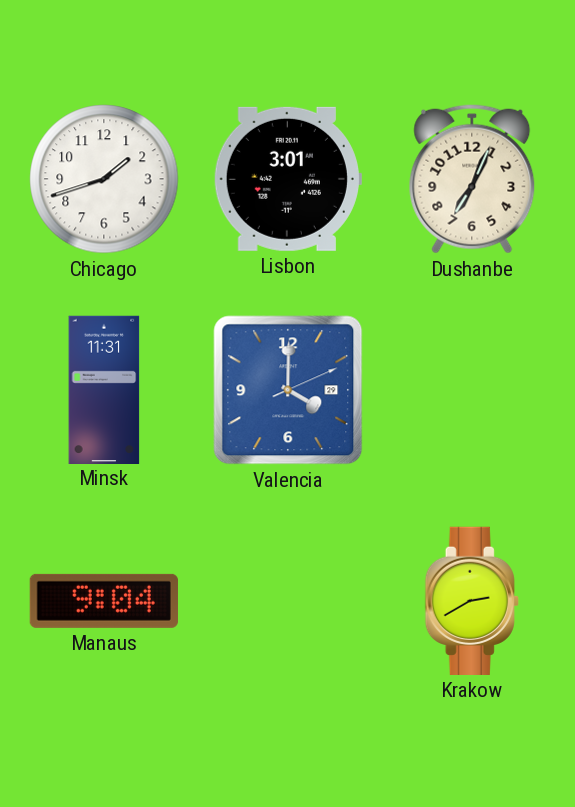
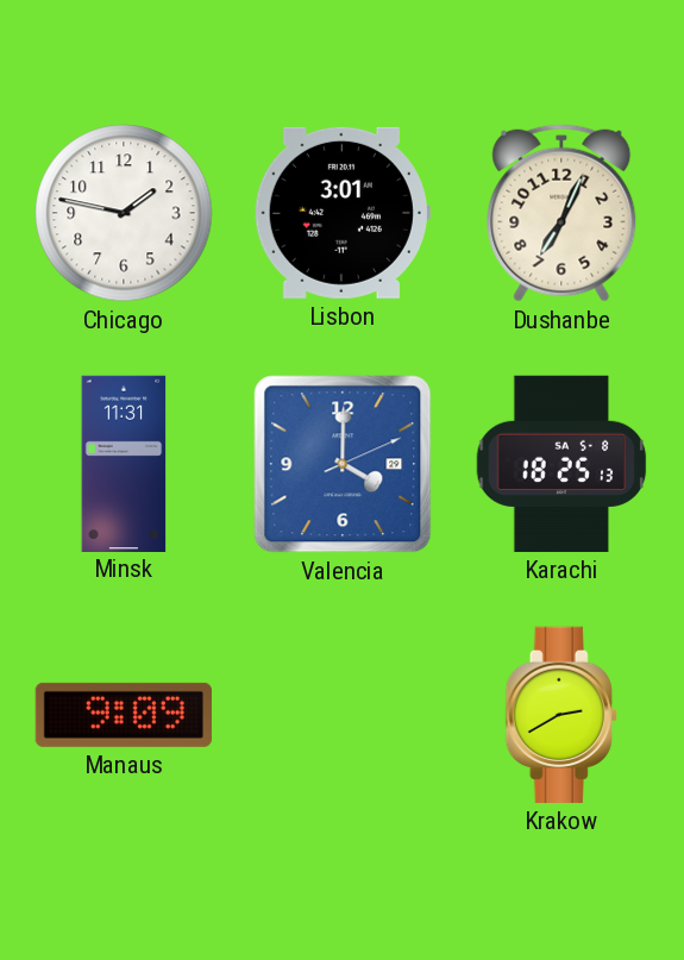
Chicago: 1:42 -> 1:47
Karachi: none -> 18:25
Manaus: 9:04 -> 9:09
